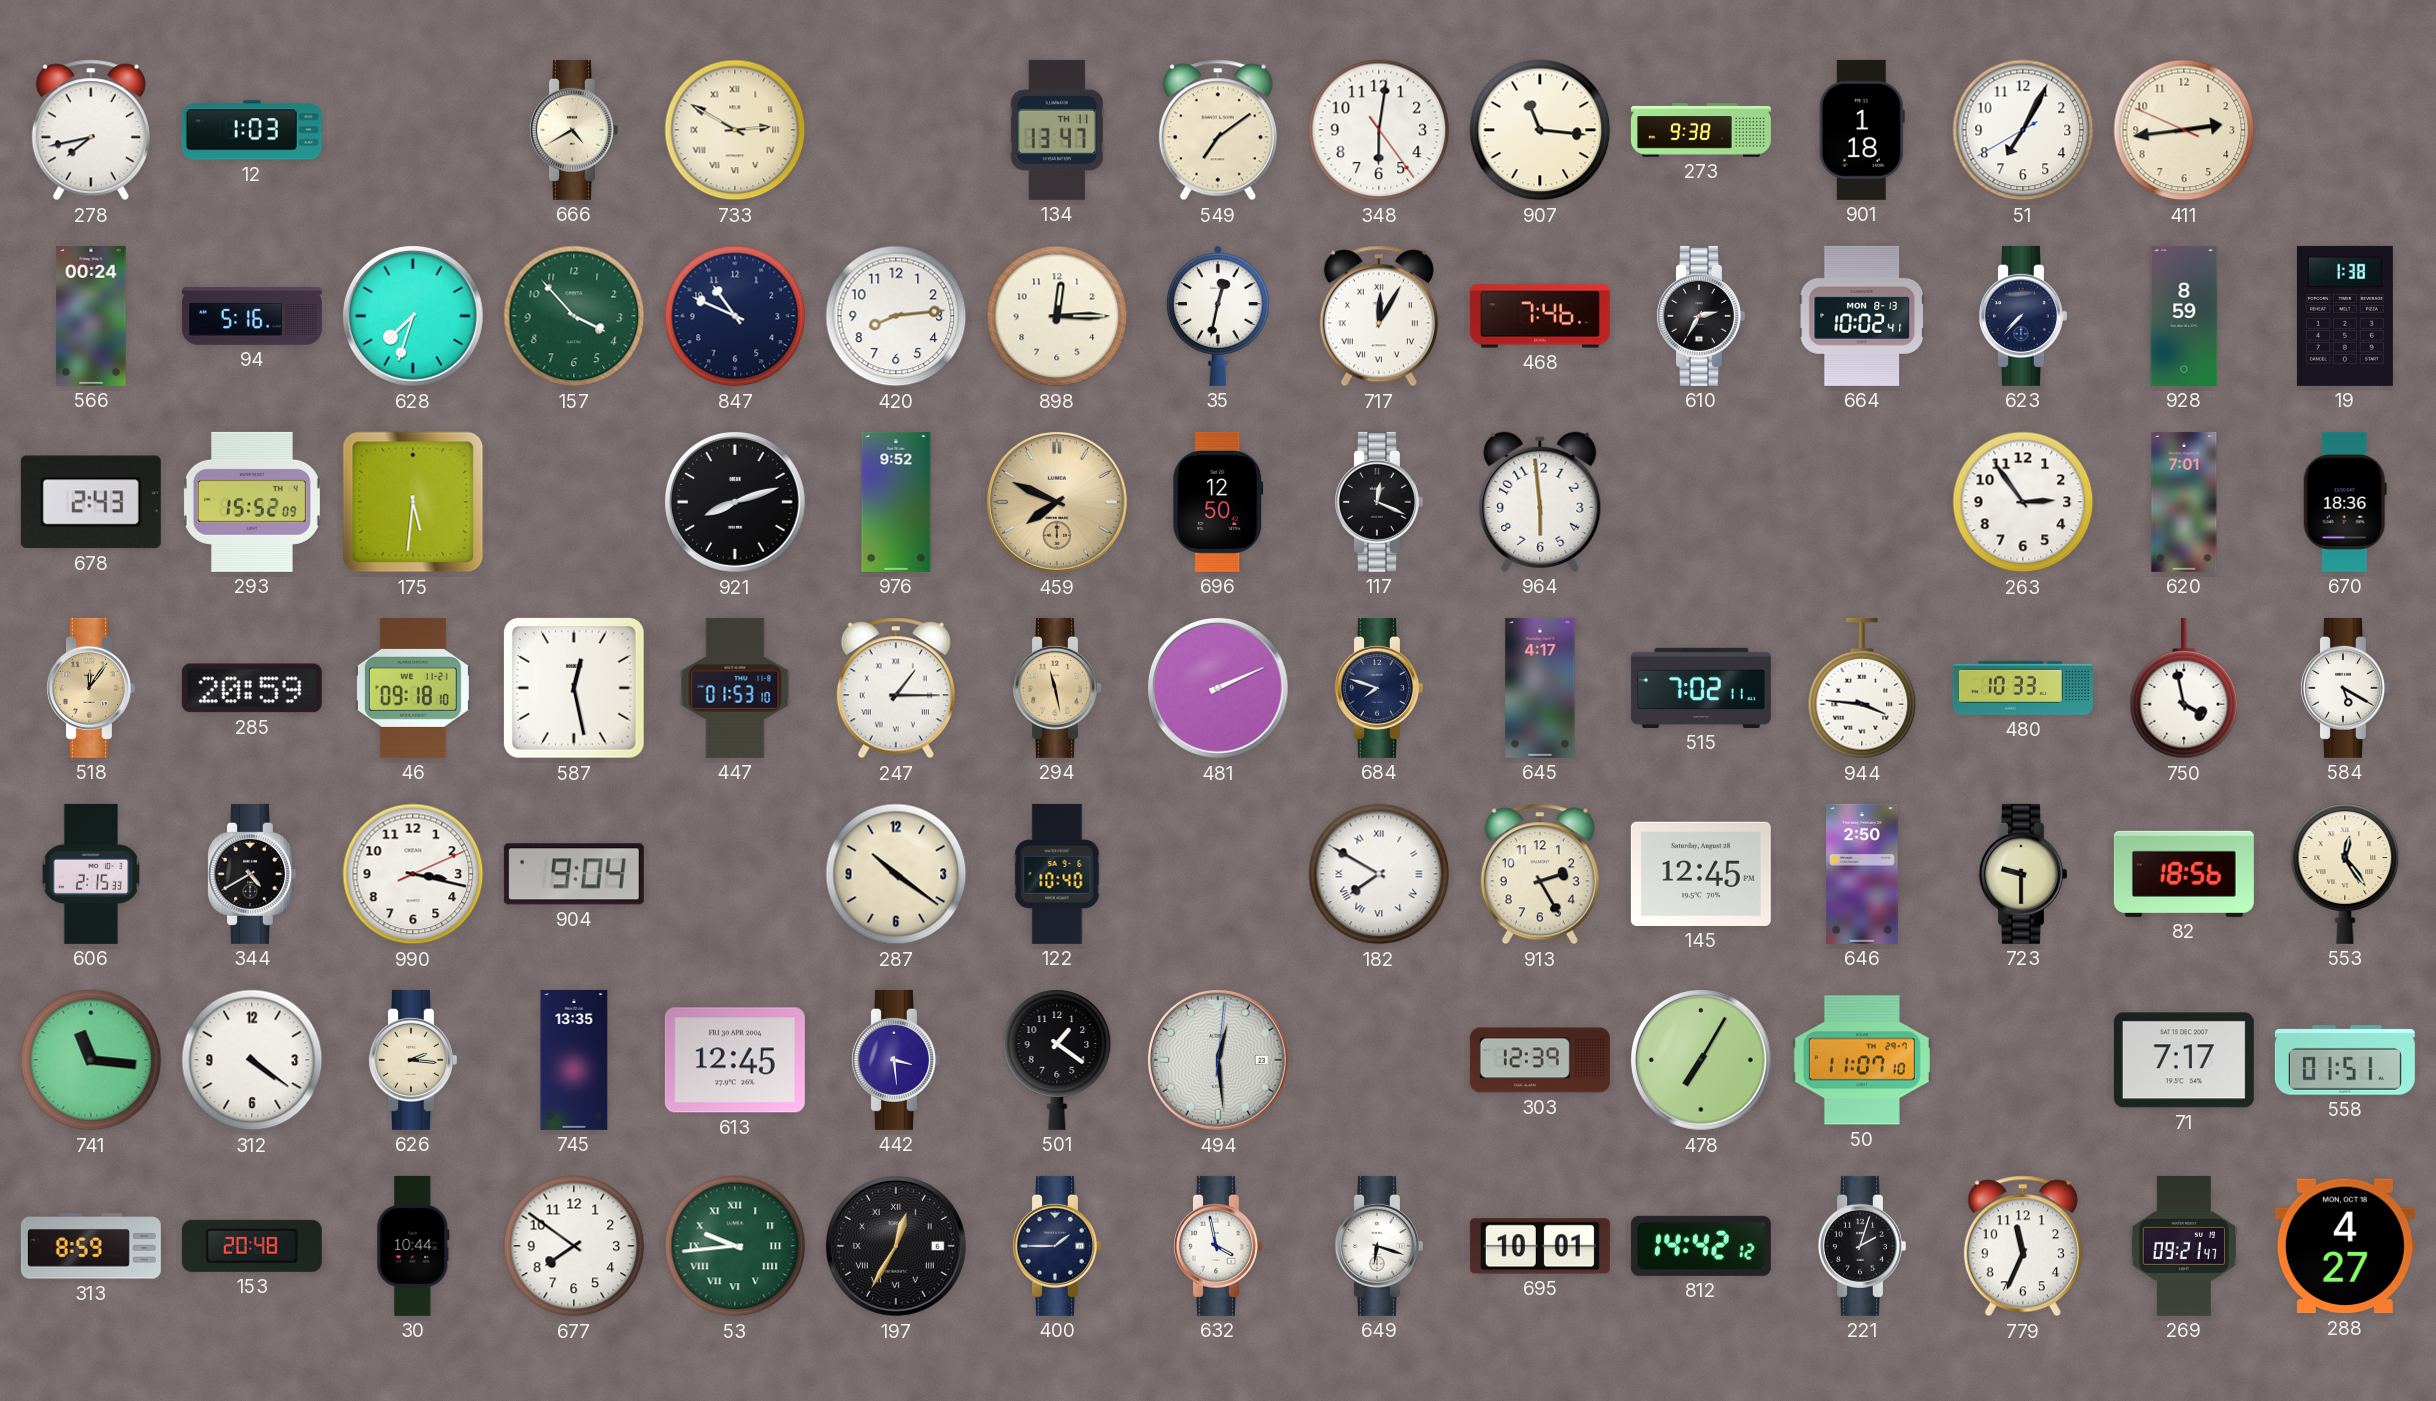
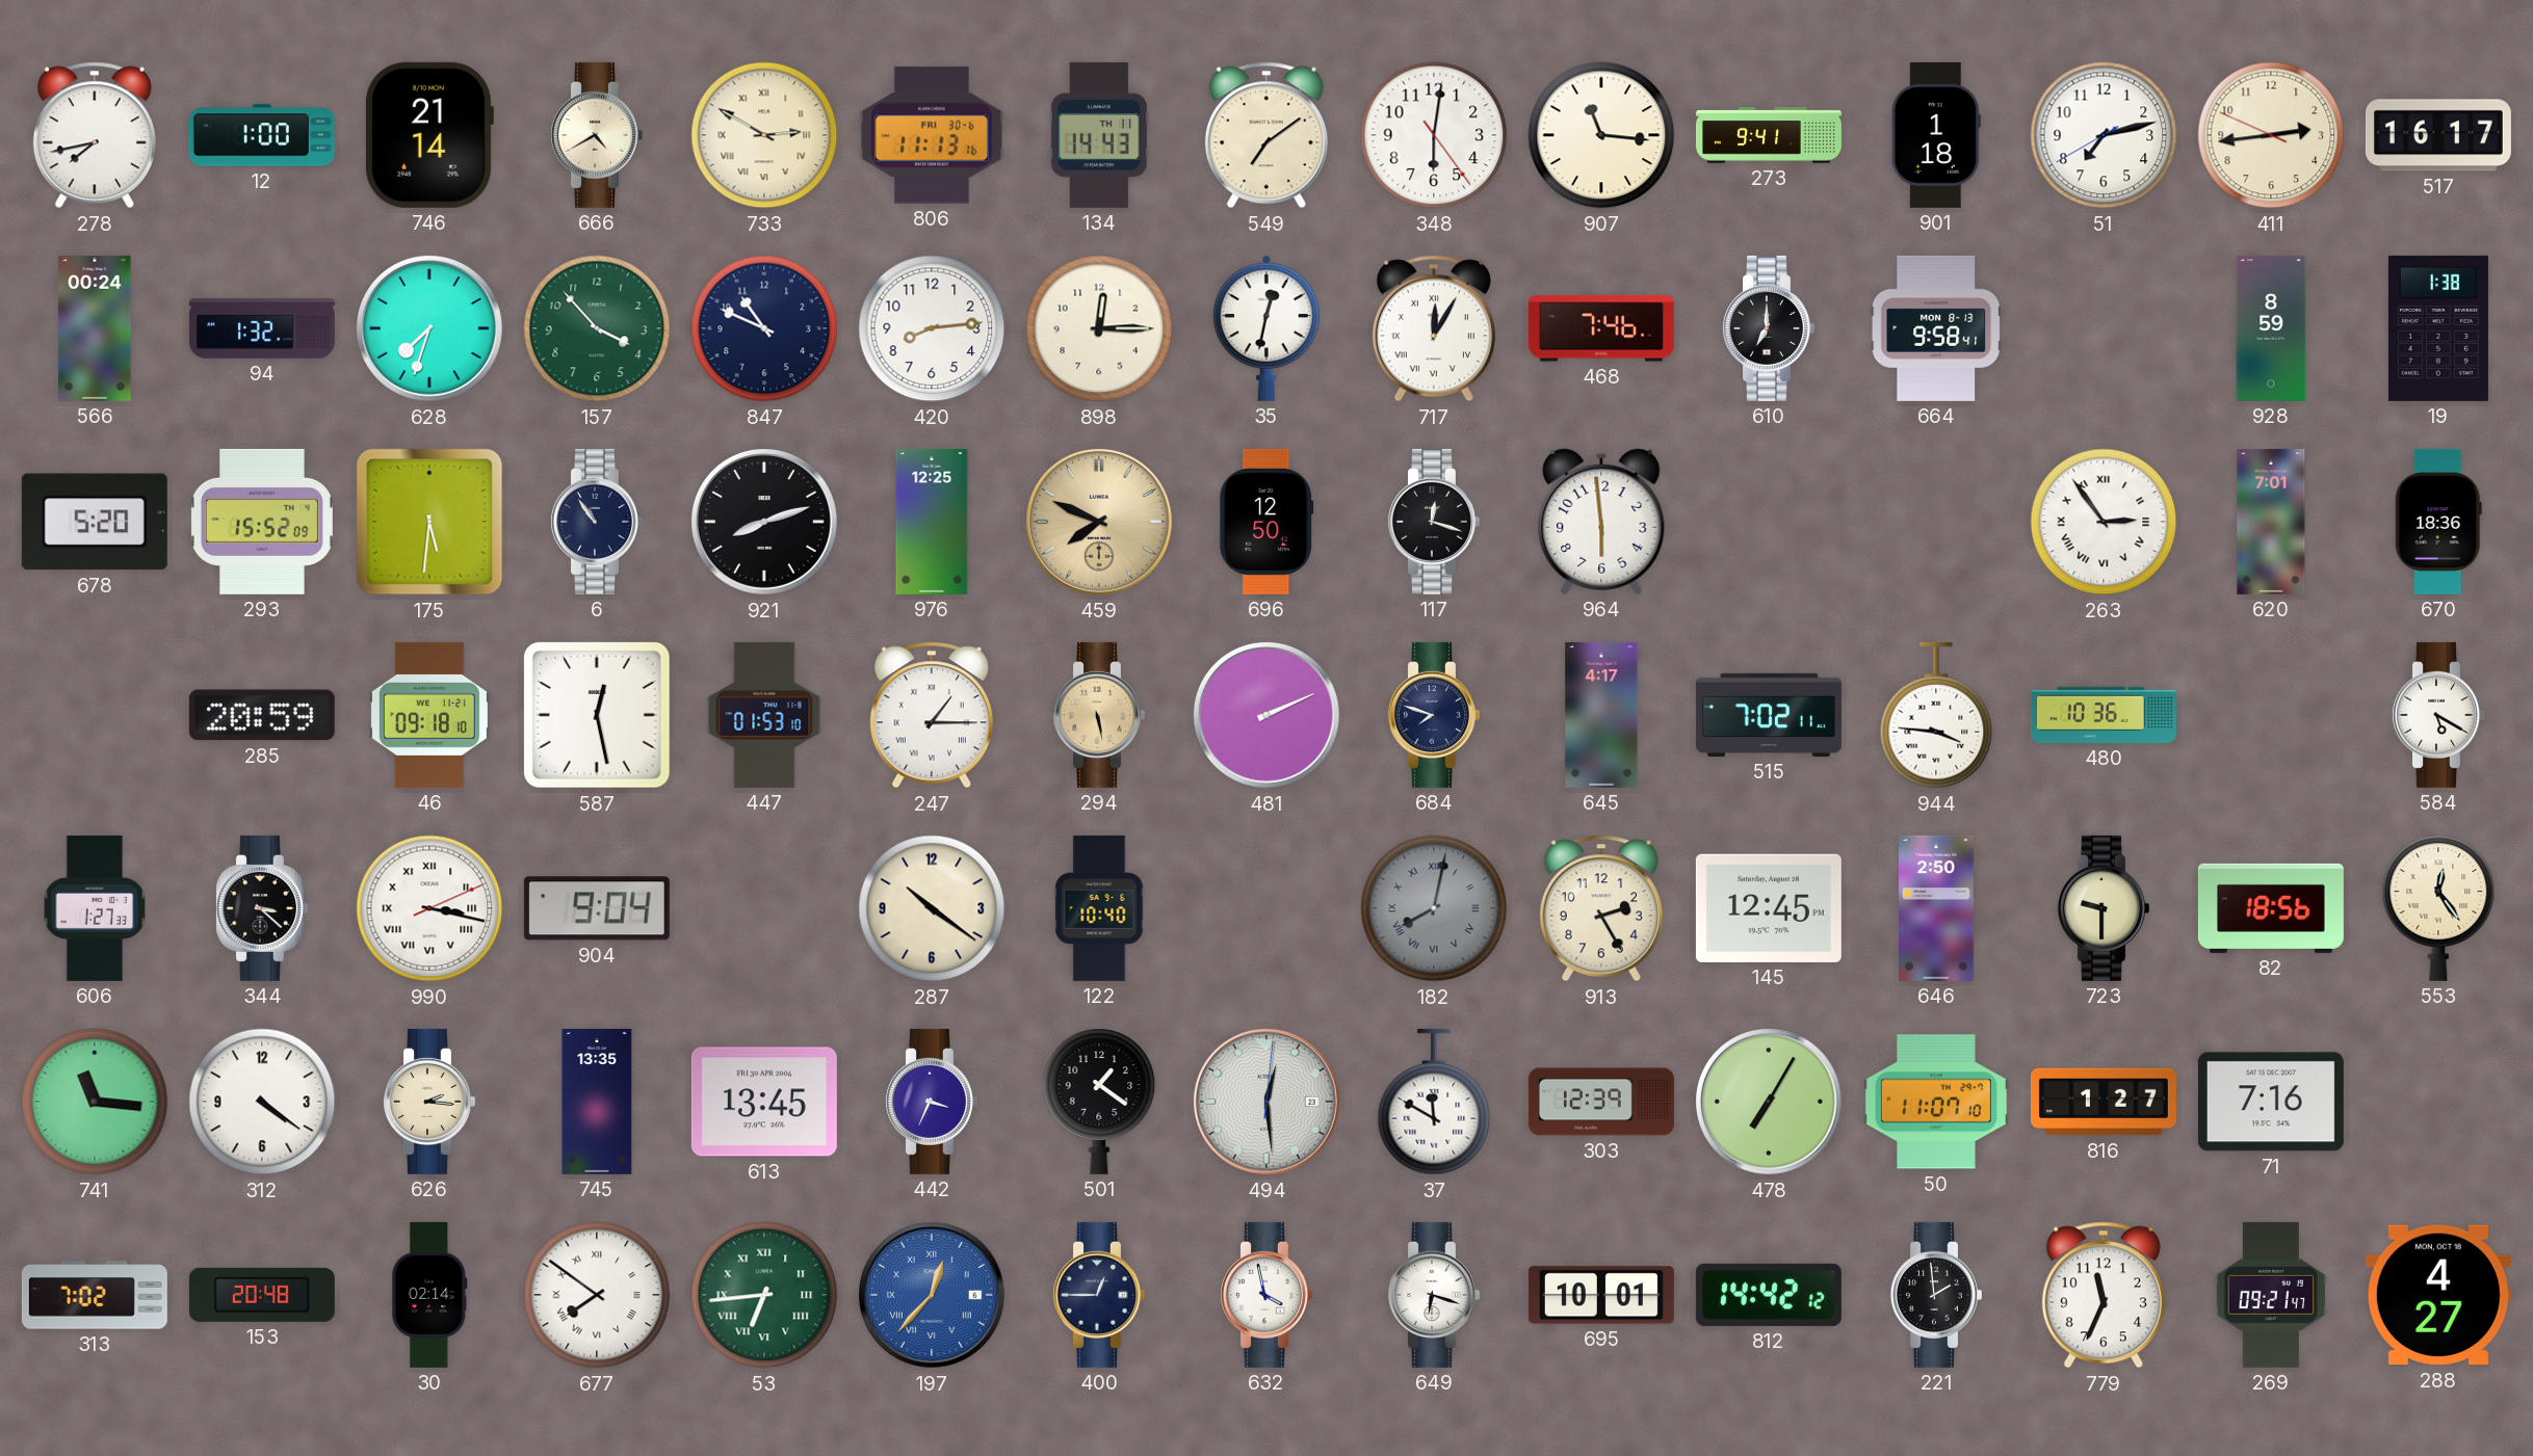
12: 1:03 -> 1:00
746: none -> 21:14
806: none -> 11:13
134: 13:47 -> 14:43
273: 9:38 -> 9:41
51: 7:04 -> 7:12
517: none -> 16:17
94: 5:16 -> 1:32
610: 2:35 -> 7:00
664: 10:02 -> 9:58
623: 7:37 -> none
678: 2:43 -> 5:20
6: none -> 10:54
976: 9:52 -> 12:25
117: 12:19 -> 12:18
263 numerals: Arabic -> Roman
518: 12:06 -> none
294: 11:28 -> 5:28
480: 10:33 -> 10:36
750: 3:58 -> none
606: 2:15 -> 1:27
344: 4:40 -> 3:22
990 numerals: Arabic -> Roman
182: 7:50 -> 8:02
182 dial: white -> grey
613: 12:45 -> 13:45
442: 3:29 -> 3:34
37: none -> 11:50
816: none -> 1:27
71: 7:17 -> 7:16
558: 01:51 -> none
313: 8:59 -> 7:02
30: 10:44 -> 02:14
677 numerals: Arabic -> Roman
53: 9:44 -> 6:44
197: 12:35 -> 12:37
197 dial: black -> blue
400: 1:45 -> 12:45
221: 2:03 -> 1:59
